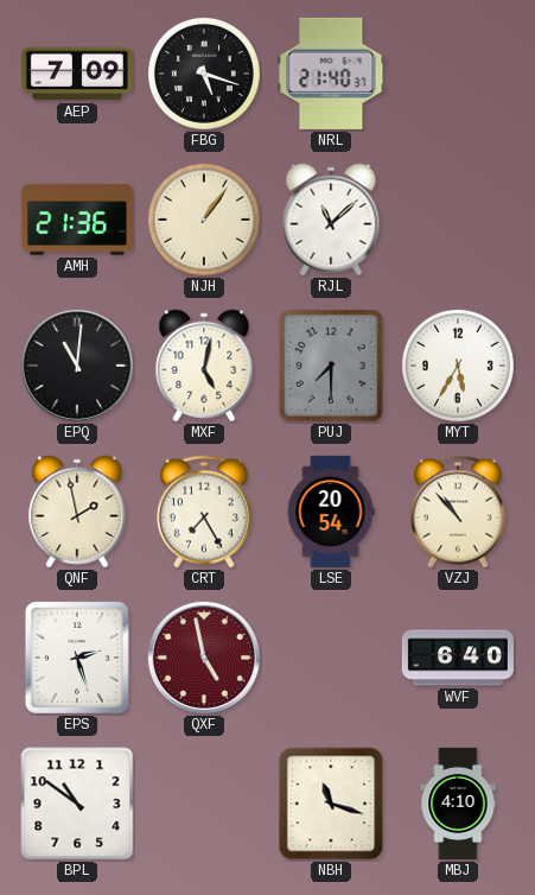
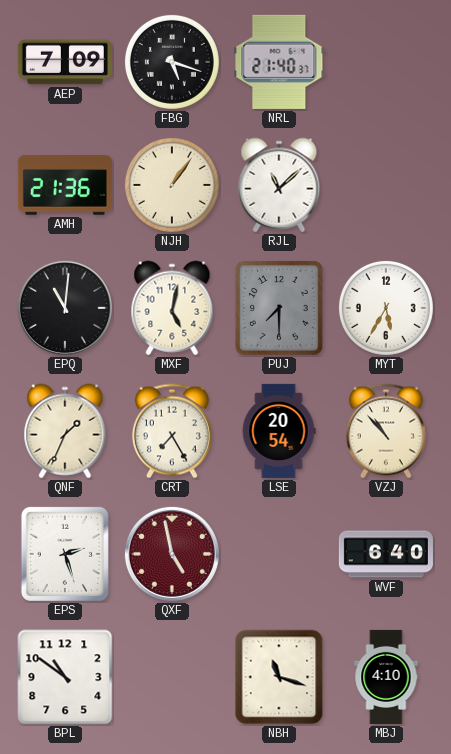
QNF: 1:58 -> 1:34
